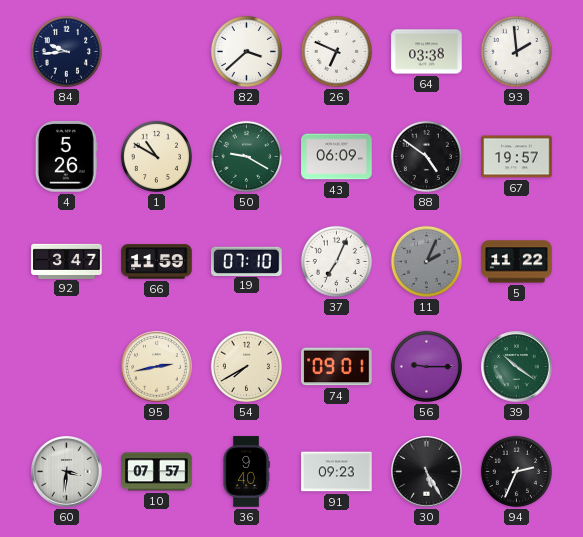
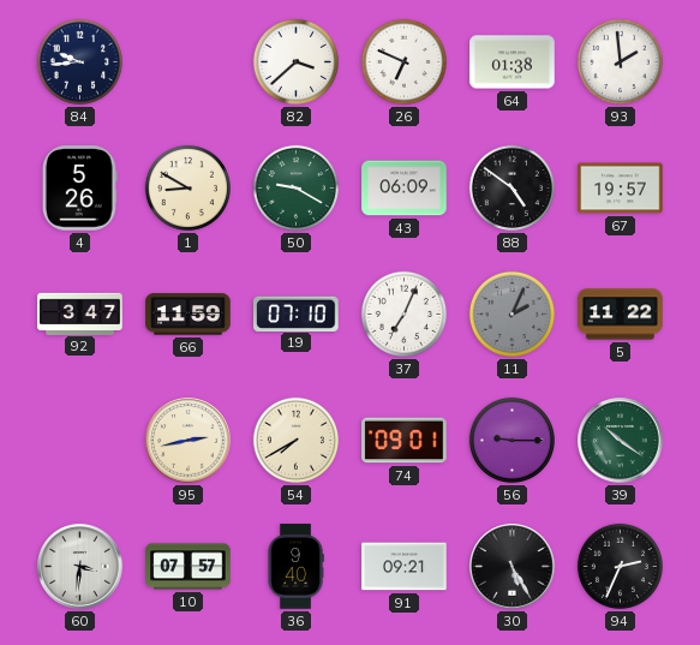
64: 03:38 -> 01:38
1: 10:50 -> 8:50
91: 09:23 -> 09:21
